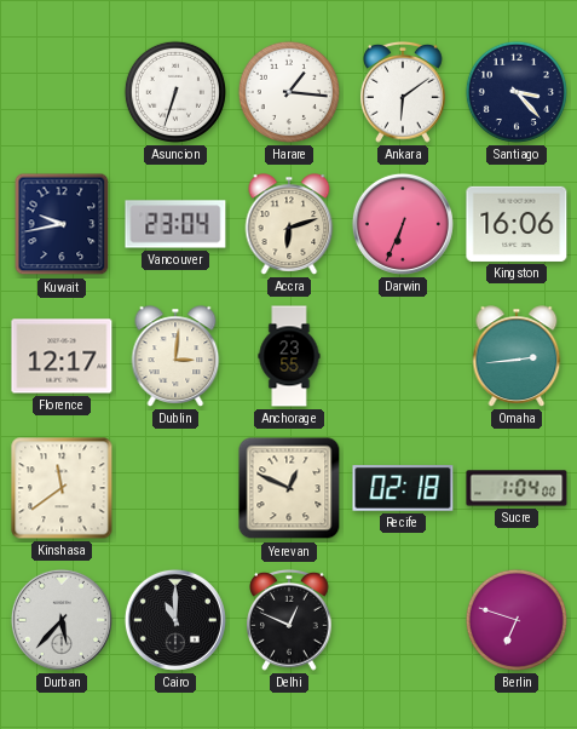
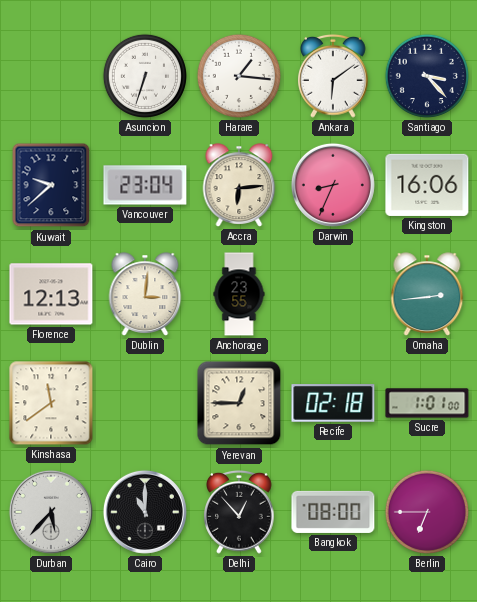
Kuwait: 9:43 -> 9:38
Accra: 6:12 -> 6:14
Darwin: 6:34 -> 8:34
Florence: 12:17 -> 12:13
Yerevan: 12:49 -> 12:45
Sucre: 1:04 -> 1:01
Delhi: 12:49 -> 12:53
Bangkok: none -> 08:00
Berlin: 6:48 -> 6:45
